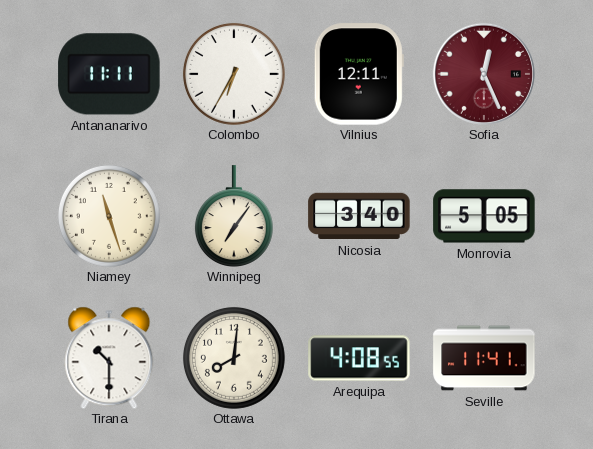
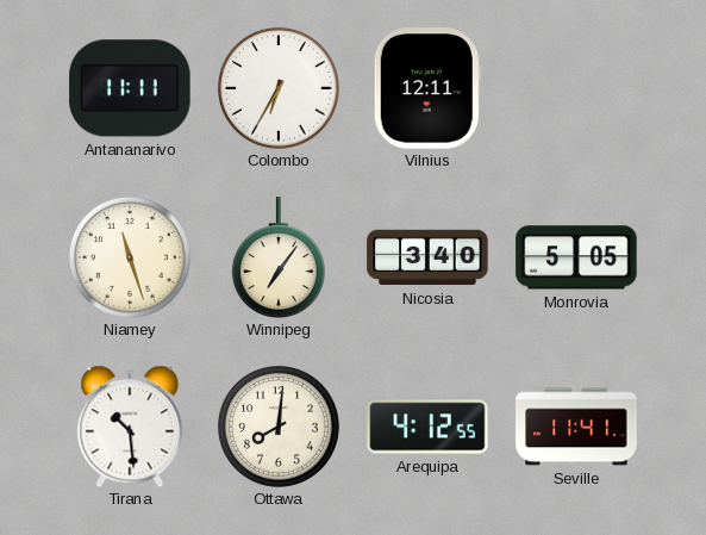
Sofia: 12:26 -> none
Tirana: 10:30 -> 10:29
Arequipa: 4:08 -> 4:12
